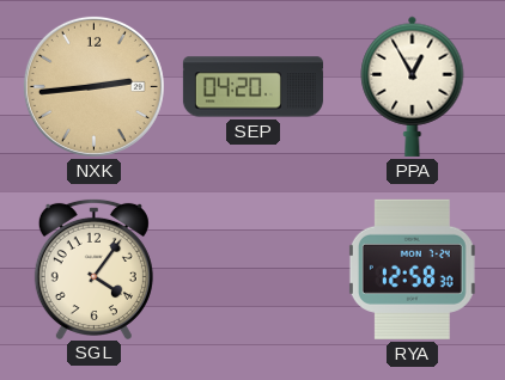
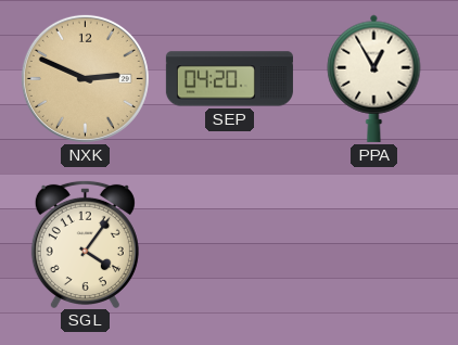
NXK: 2:44 -> 2:49
RYA: 12:58 -> none
